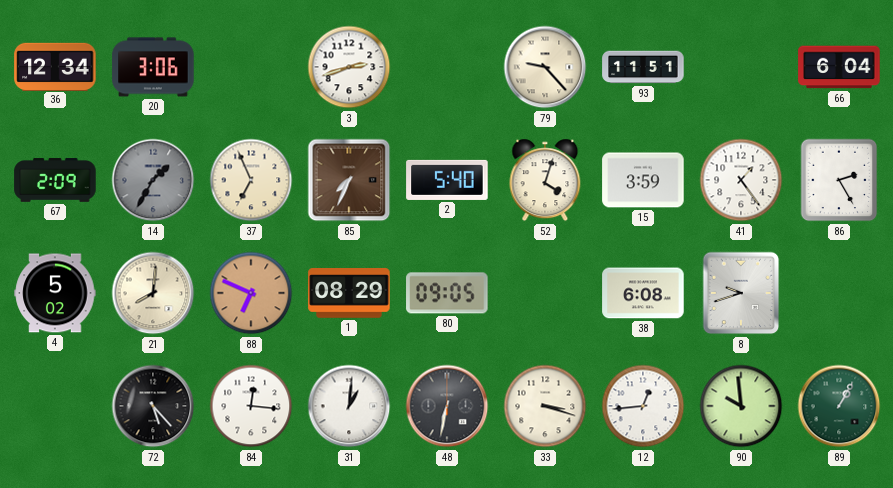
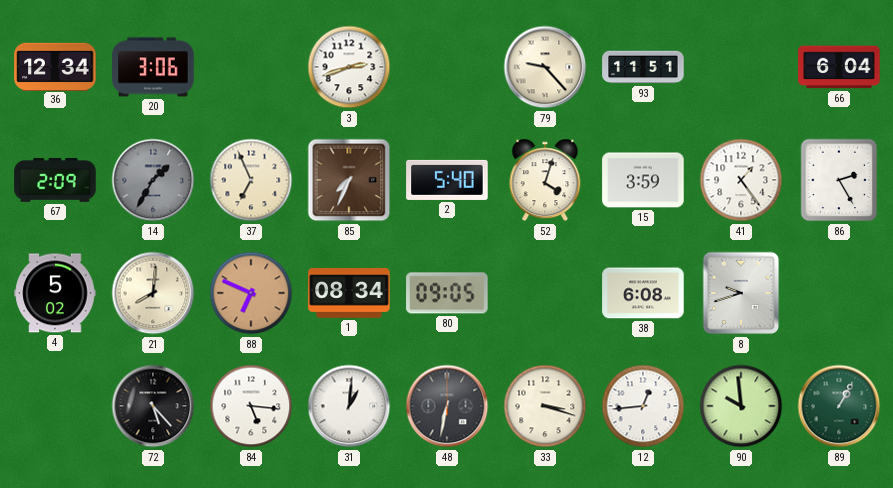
1: 08:29 -> 08:34
84: 12:16 -> 5:16
